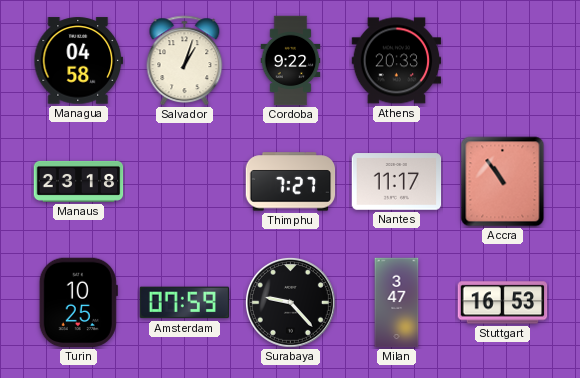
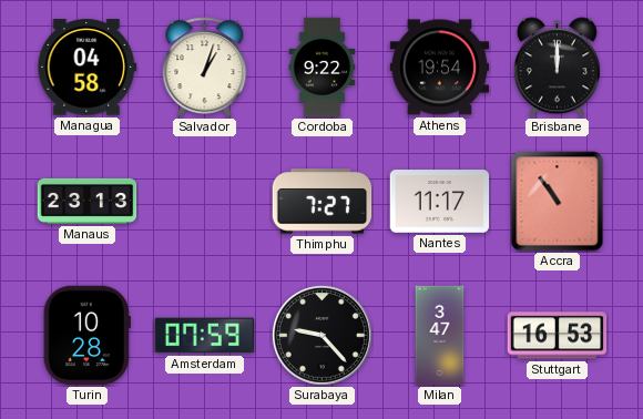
Athens: 20:33 -> 19:54
Brisbane: none -> 12:00
Manaus: 23:18 -> 23:13
Turin: 10:25 -> 10:28
